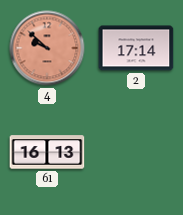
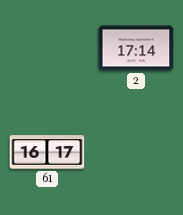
4: 9:52 -> none
61: 16:13 -> 16:17
